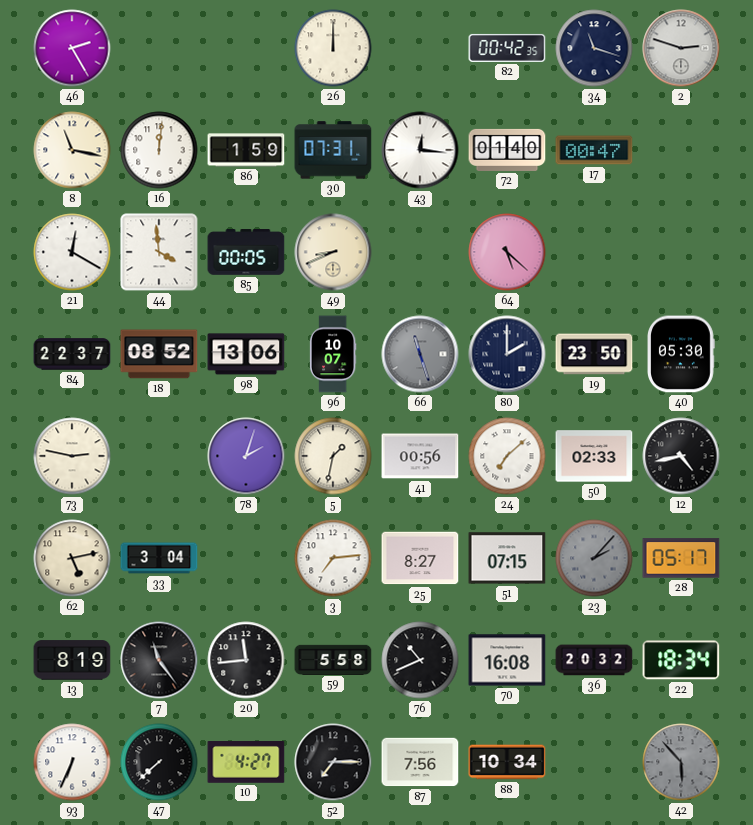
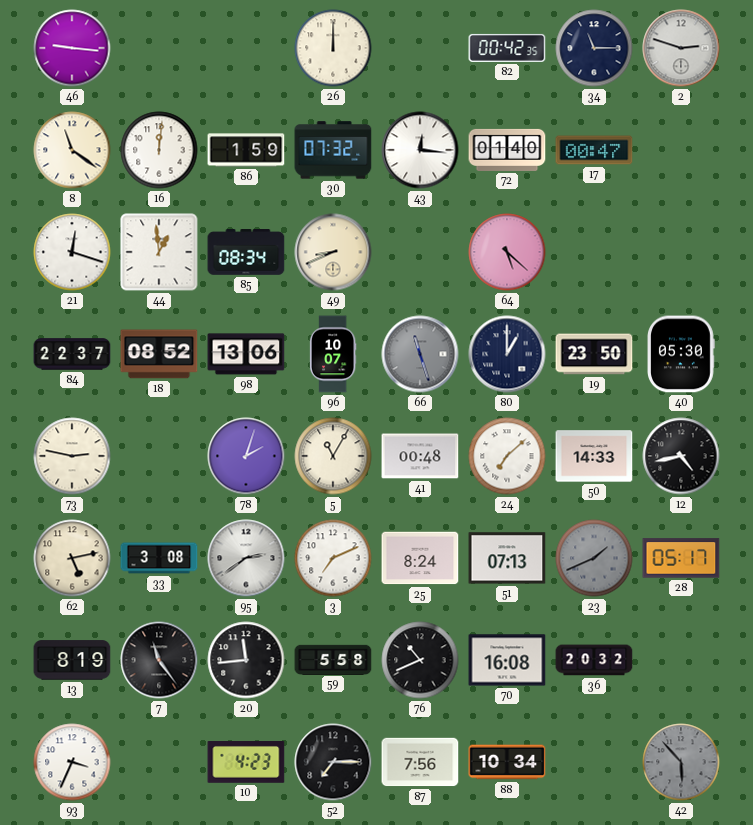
46: 2:25 -> 9:16
34: 11:18 -> 11:15
8: 11:17 -> 11:21
30: 07:31 -> 07:32
21: 12:20 -> 12:18
44: 3:59 -> 12:59
85: 00:05 -> 08:34
80: 2:00 -> 1:00
5: 1:32 -> 11:05
41: 00:56 -> 00:48
50: 02:33 -> 14:33
33: 3:04 -> 3:08
95: none -> 2:39
3: 7:14 -> 7:11
25: 8:27 -> 8:24
51: 07:15 -> 07:13
23: 2:07 -> 1:41
22: 18:34 -> none
93: 6:34 -> 3:34
47: 7:38 -> none
10: 4:27 -> 4:23
